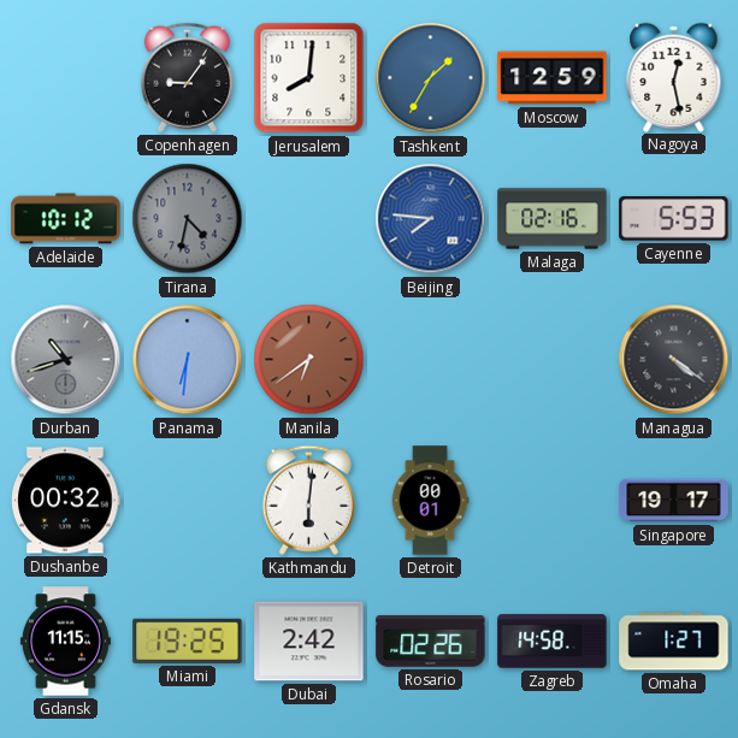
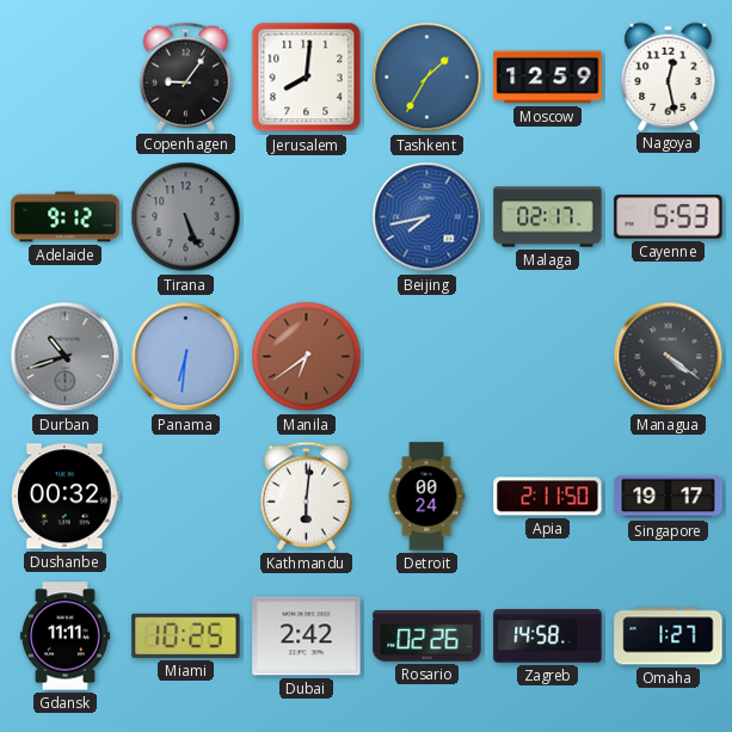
Adelaide: 10:12 -> 9:12
Tirana: 4:32 -> 5:26
Beijing: 7:46 -> 7:43
Malaga: 02:16 -> 02:17
Detroit: 00:01 -> 00:24
Apia: none -> 2:11
Gdansk: 11:15 -> 11:11
Miami: 19:25 -> 10:25
